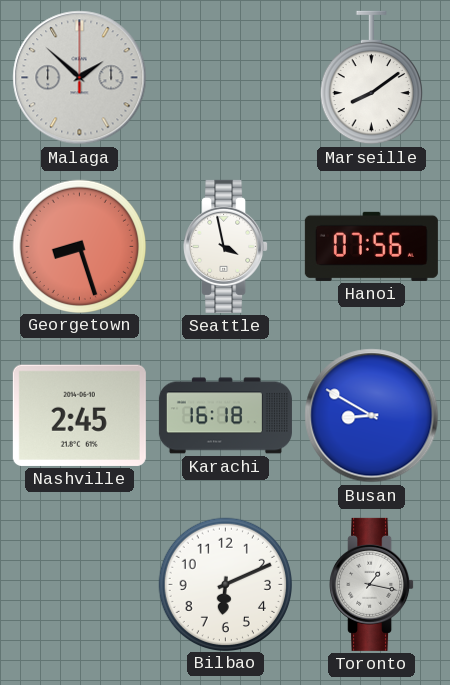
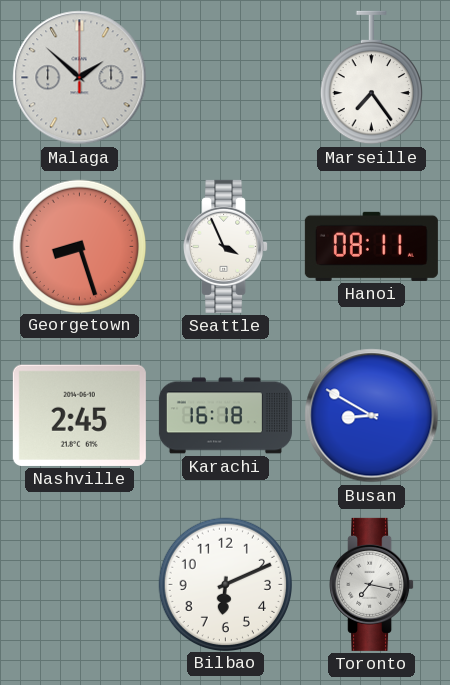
Marseille: 8:09 -> 7:24
Seattle: 3:58 -> 3:56
Hanoi: 07:56 -> 08:11
Toronto: 1:17 -> 7:17
